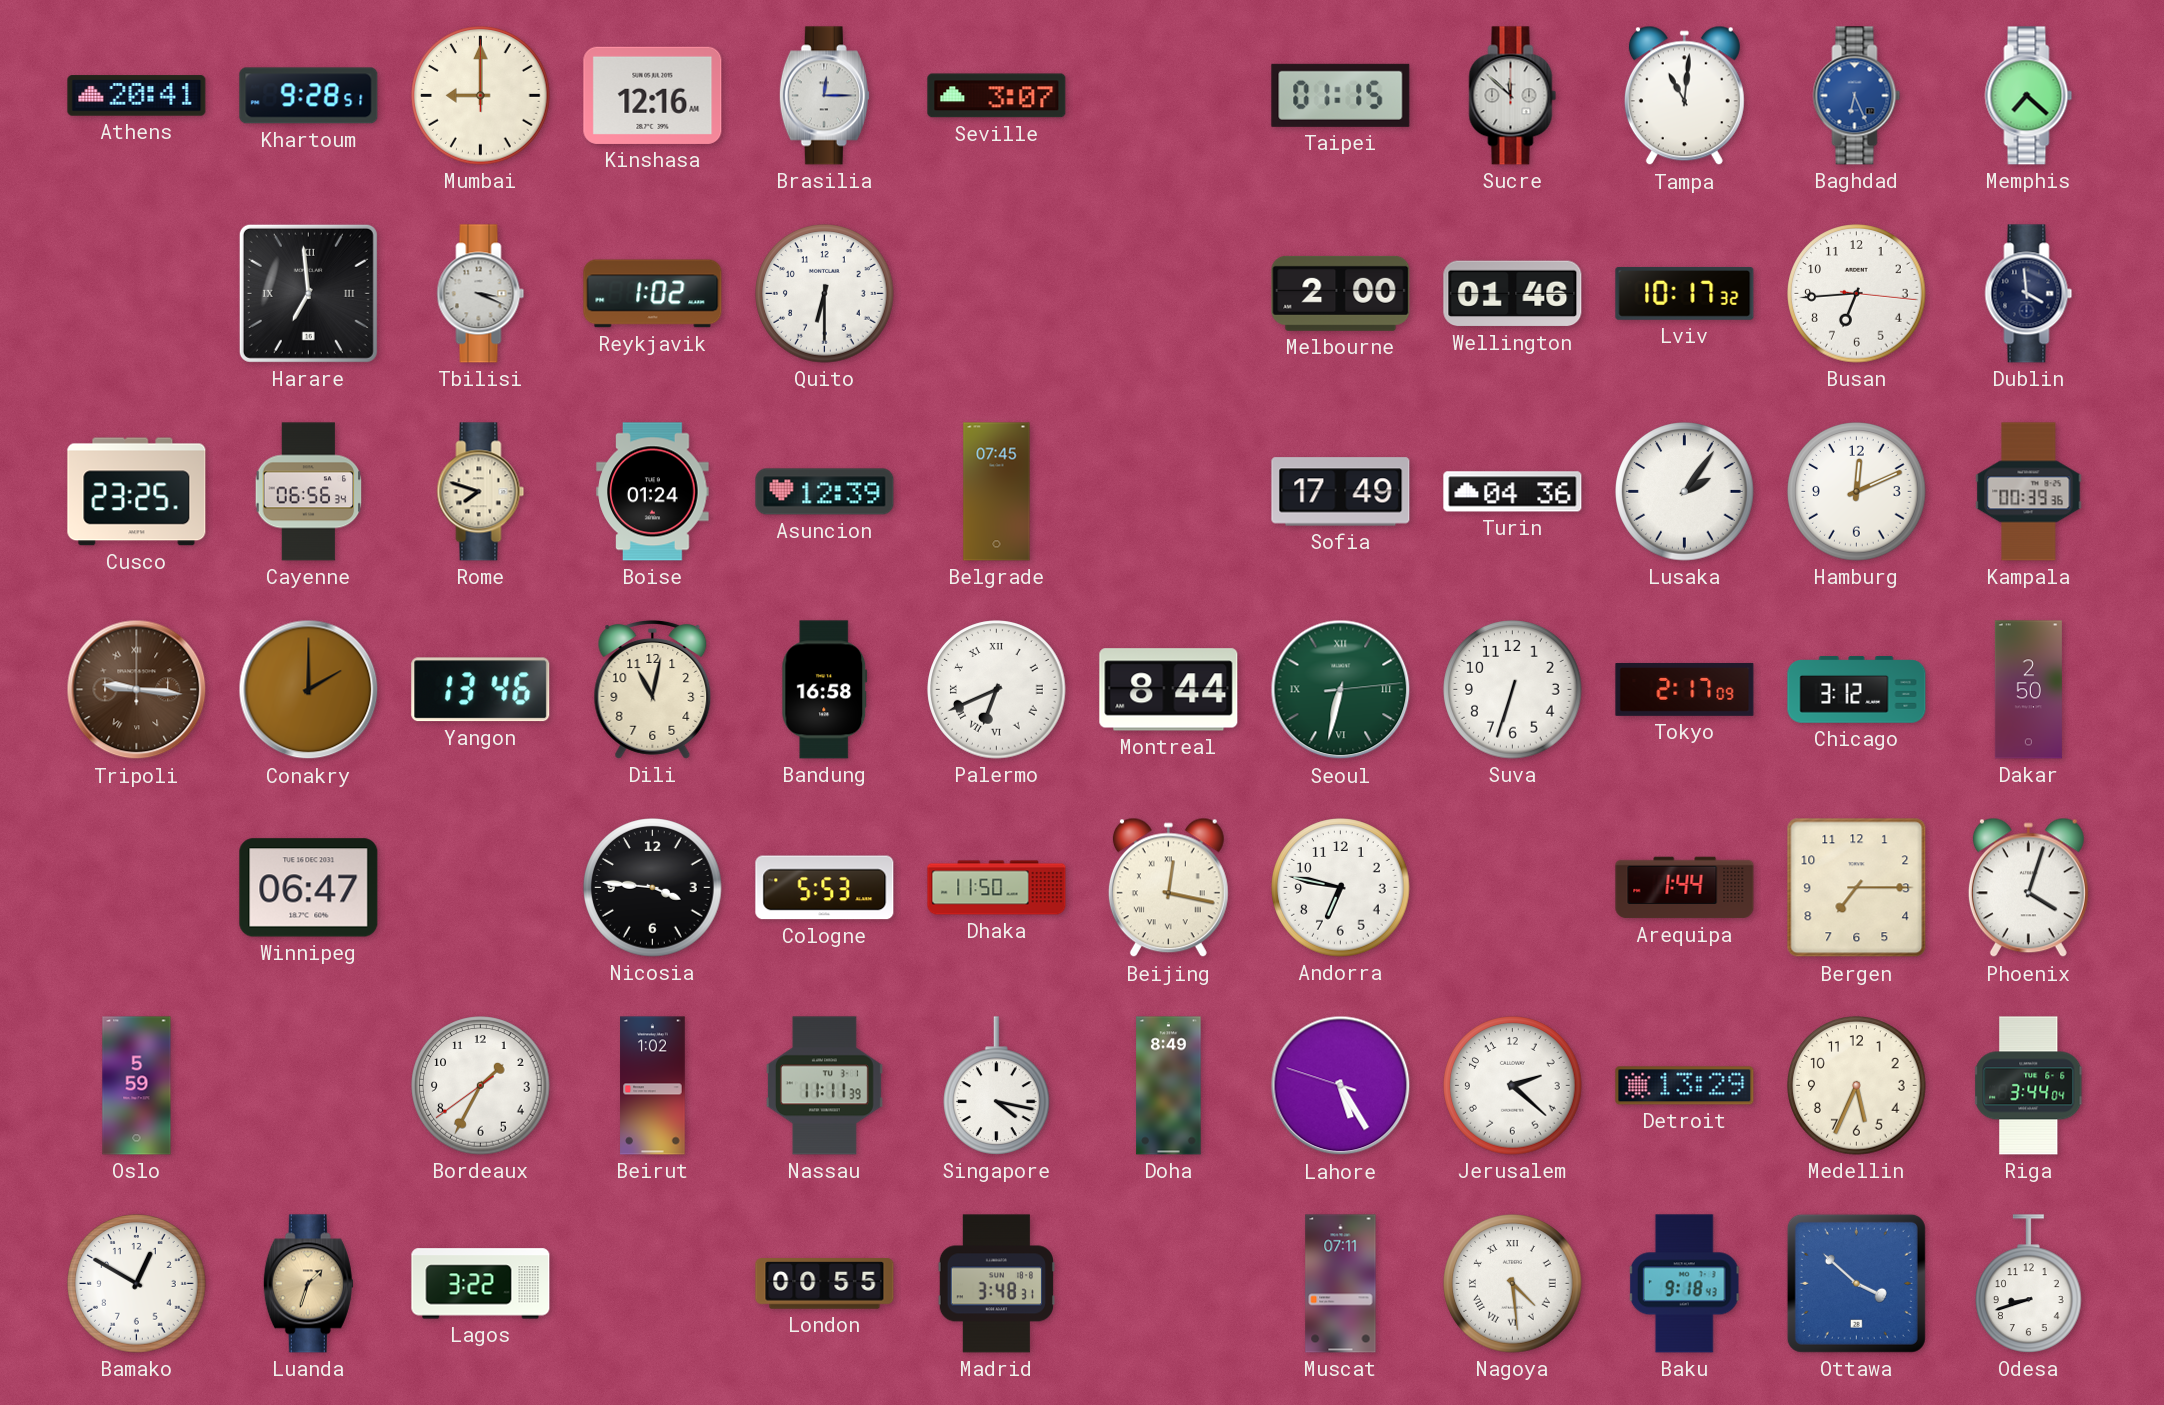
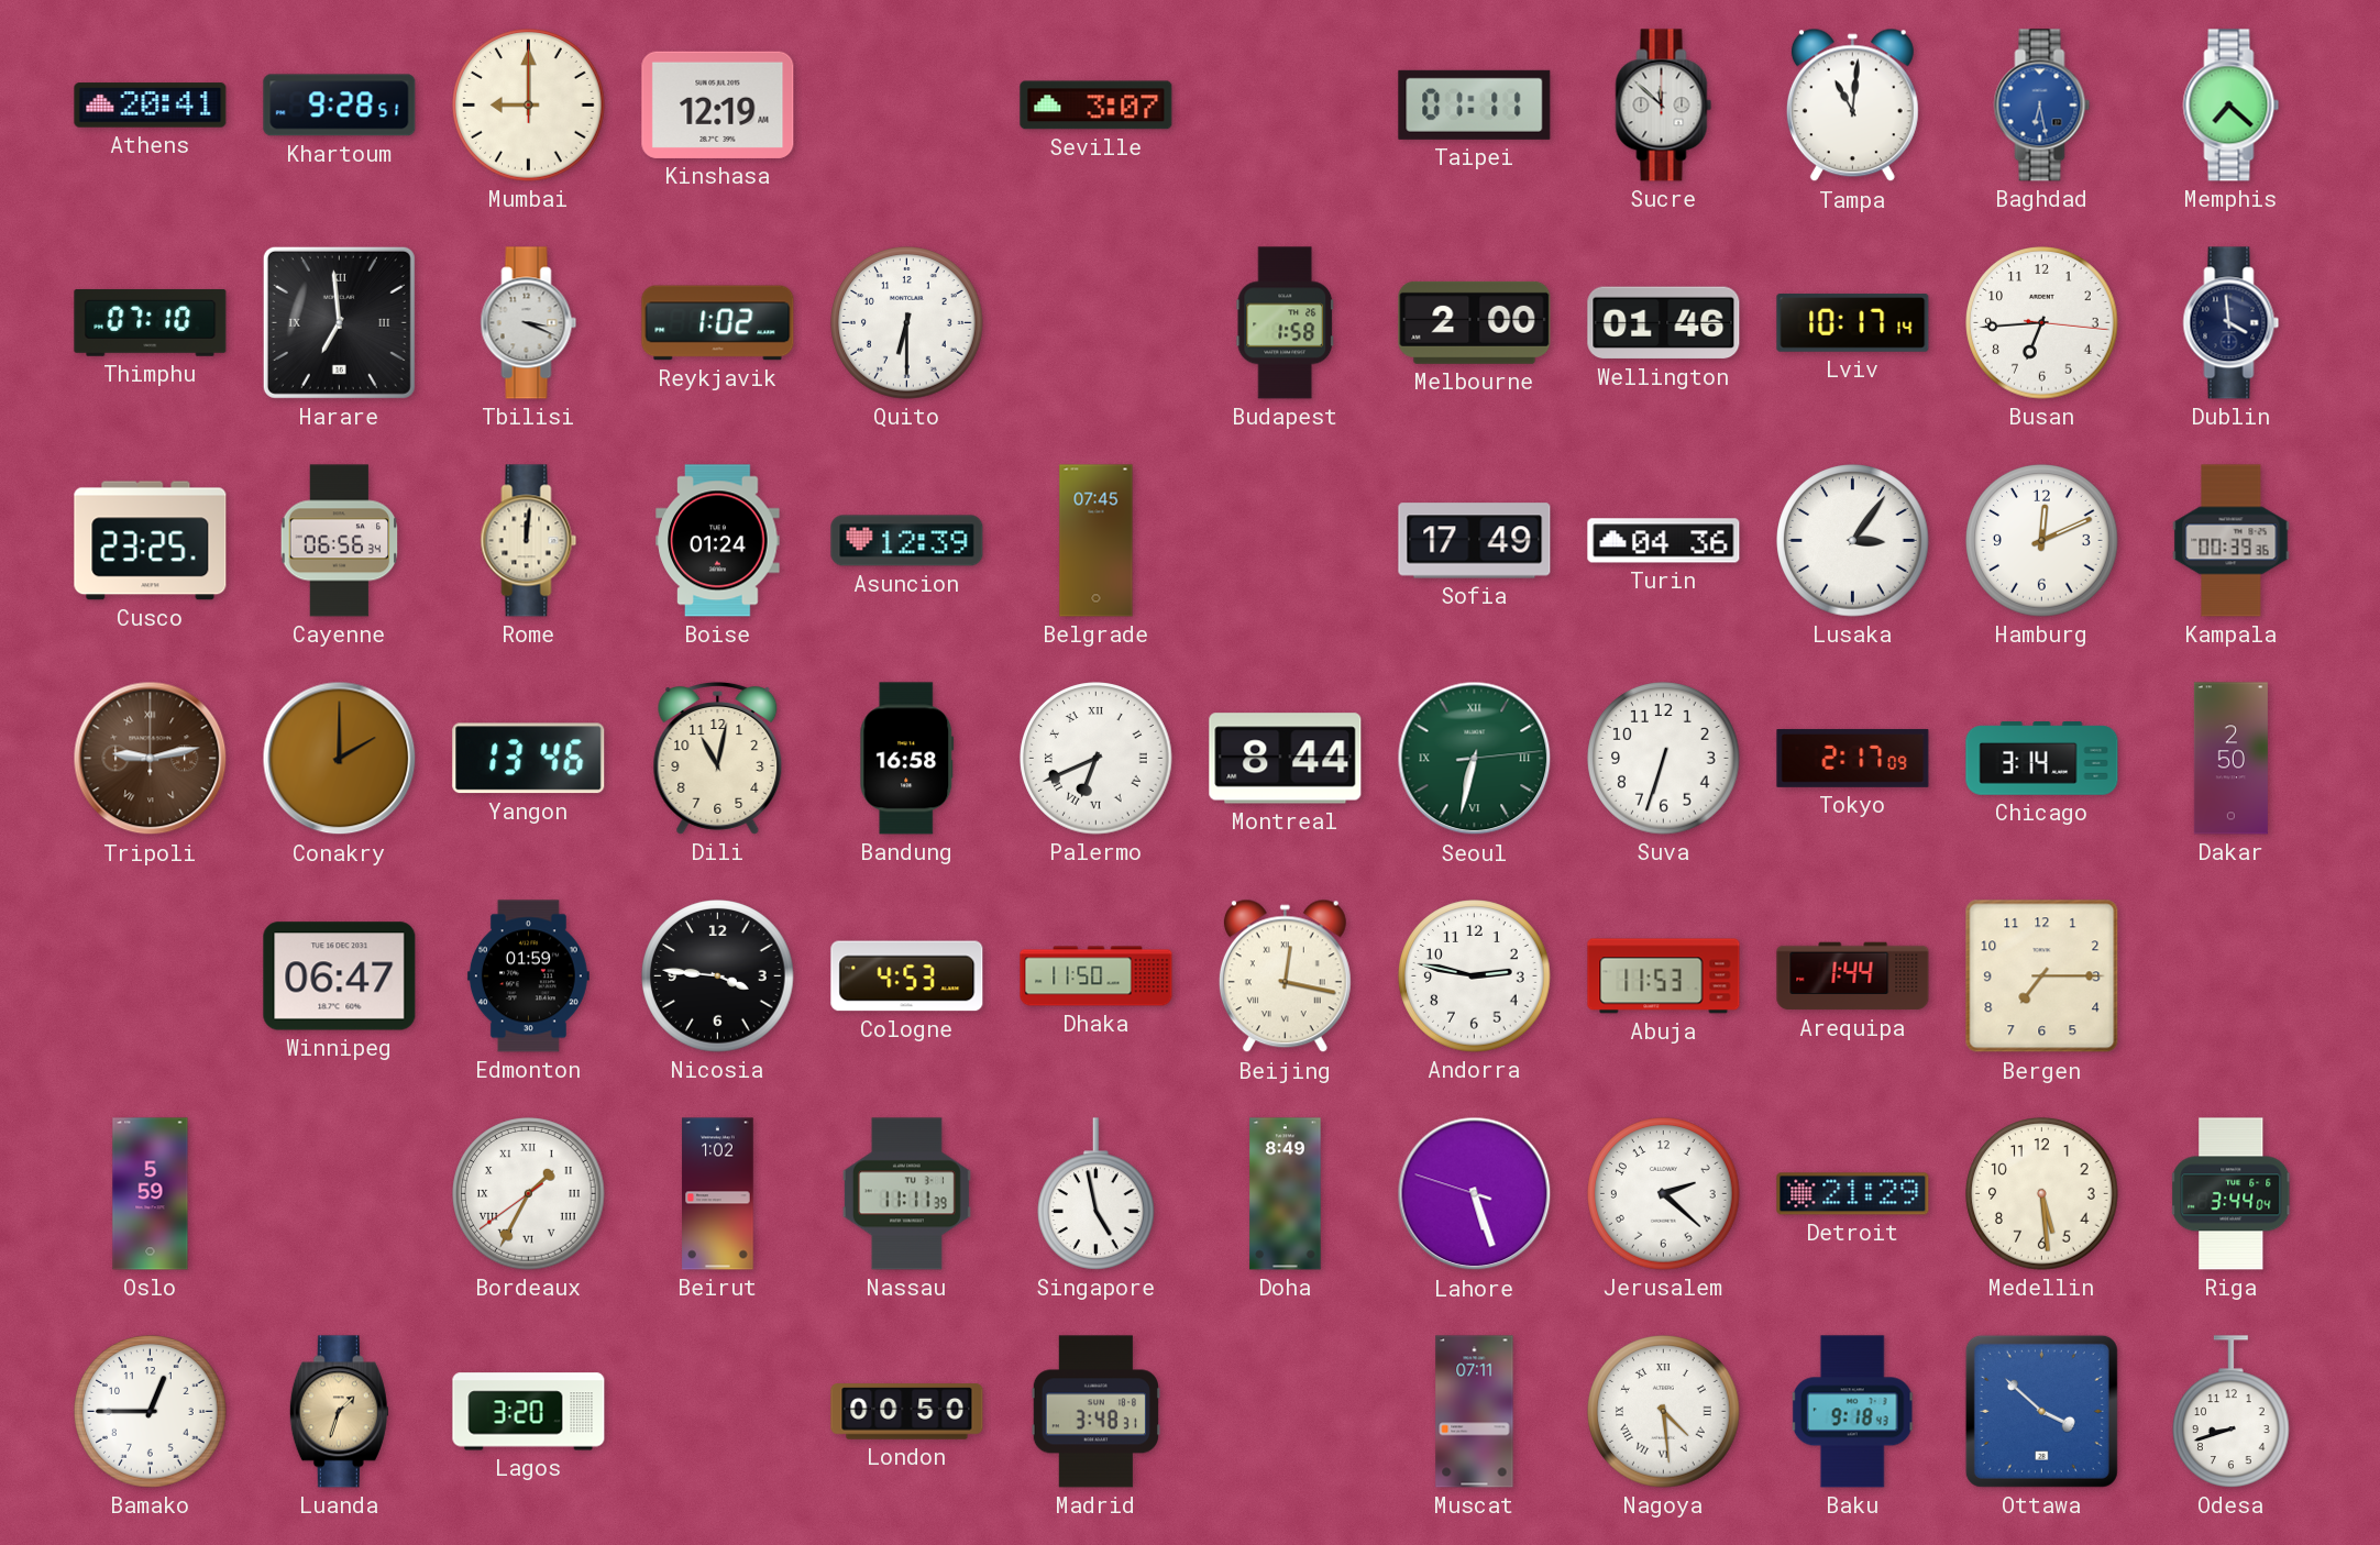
Kinshasa: 12:16 -> 12:19
Brasilia: 12:15 -> none
Taipei: 01:15 -> 01:11
Baghdad: 6:26 -> 6:28
Thimphu: none -> 07:10
Budapest: none -> 1:58
Lviv: 10:17:32 -> 10:17:14
Rome: 7:48 -> 12:01
Lusaka: 2:06 -> 3:06
Tripoli: 9:16 -> 9:13
Chicago: 3:12 -> 3:14
Edmonton: none -> 01:59
Cologne: 5:53 -> 4:53
Andorra: 6:47 -> 2:47
Abuja: none -> 11:53
Phoenix: 4:03 -> none
Bordeaux numerals: Arabic -> Roman
Singapore: 4:17 -> 4:58
Lahore: 5:24 -> 5:26
Detroit: 13:29 -> 21:29
Medellin: 5:34 -> 5:29
Bamako: 12:50 -> 12:45
Lagos: 3:22 -> 3:20
London: 00:55 -> 00:50
